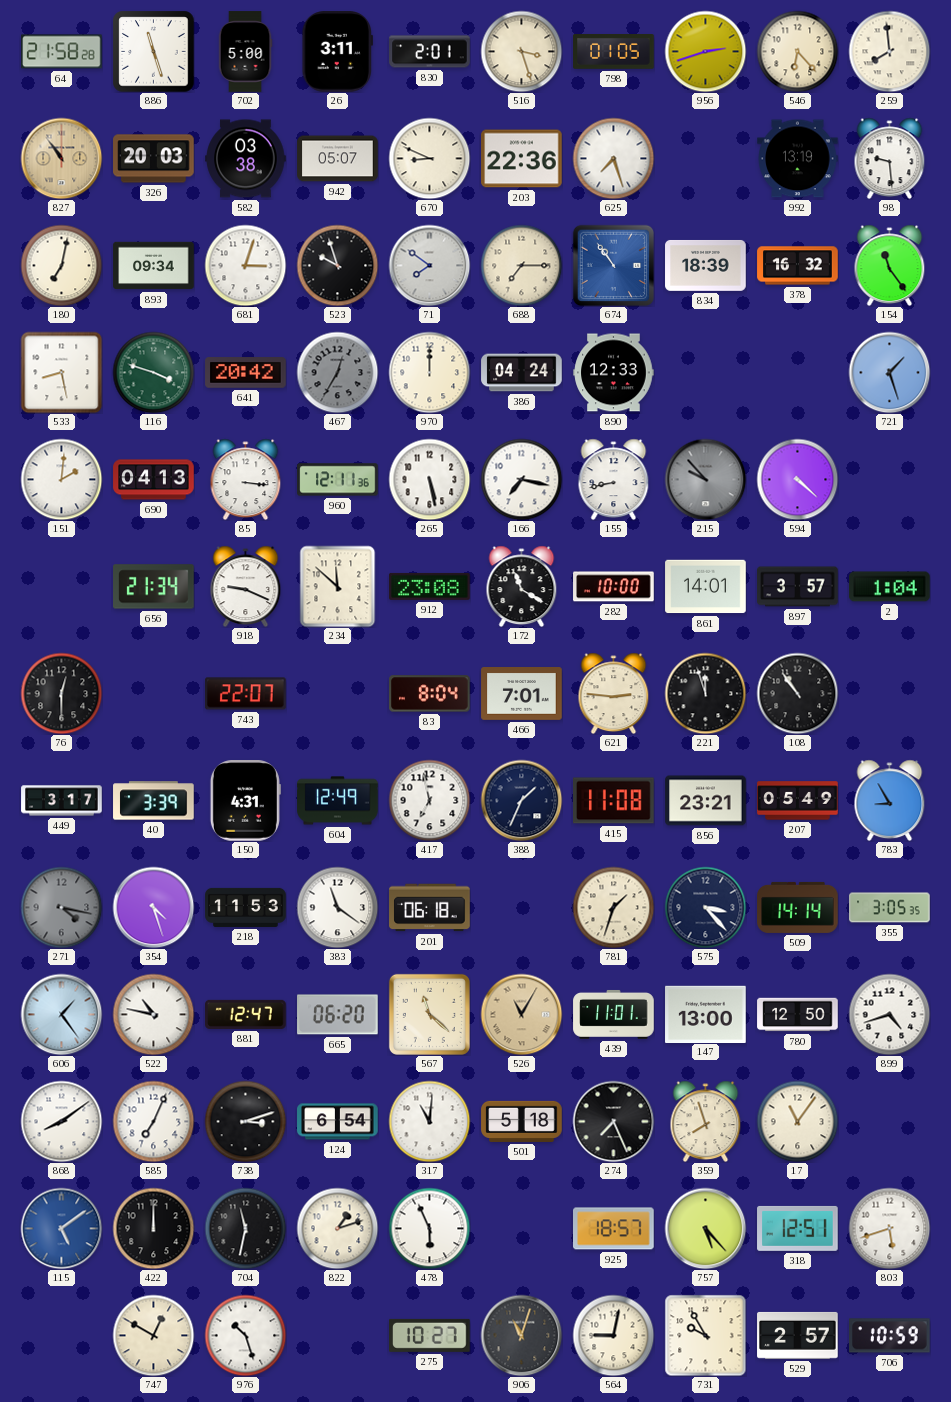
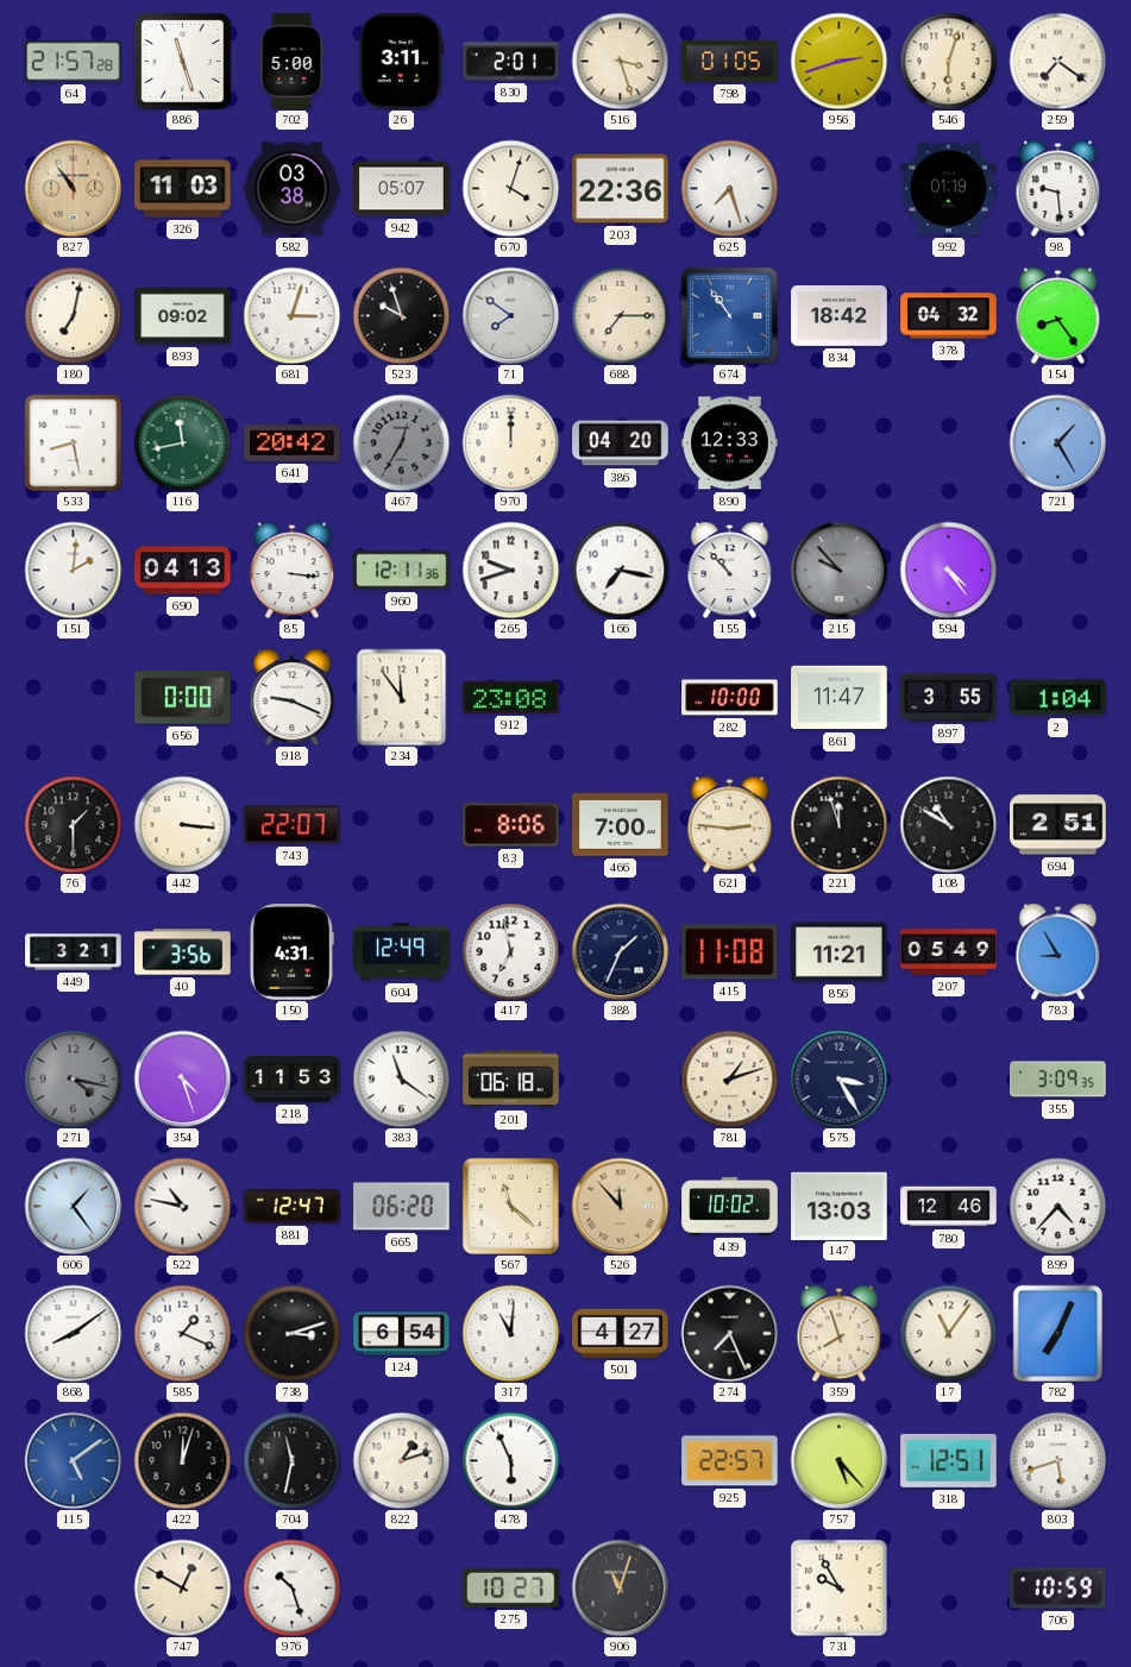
64: 21:58 -> 21:57
546: 6:23 -> 6:03
259: 7:59 -> 7:21
326: 20:03 -> 11:03
670: 8:49 -> 4:03
992: 13:19 -> 01:19
893: 09:34 -> 09:02
834: 18:39 -> 18:42
378: 16:32 -> 04:32
154: 11:24 -> 8:24
116: 3:48 -> 11:43
386: 04:24 -> 04:20
721: 1:27 -> 1:25
265: 5:28 -> 9:42
155: 8:43 -> 10:53
594: 4:22 -> 4:24
656: 21:34 -> 0:00
234: 11:52 -> 11:54
172: 11:20 -> none
861: 14:01 -> 11:47
897: 3:57 -> 3:55
76: 12:30 -> 1:30
442: none -> 3:16
83: 8:04 -> 8:06
466: 7:01 -> 7:00
108: 10:54 -> 10:50
694: none -> 2:51
449: 3:17 -> 3:21
40: 3:39 -> 3:56
856: 23:21 -> 11:21
781: 1:33 -> 1:12
575: 3:23 -> 3:25
509: 14:14 -> none
355: 3:05 -> 3:09
526: 11:05 -> 11:53
439: 11:01 -> 10:02
147: 13:00 -> 13:03
780: 12:50 -> 12:46
899: 4:42 -> 4:37
585: 7:04 -> 1:19
501: 5:18 -> 4:27
782: none -> 7:04
422: 12:00 -> 12:03
925: 18:57 -> 22:57
564: 9:02 -> none
529: 2:57 -> none
